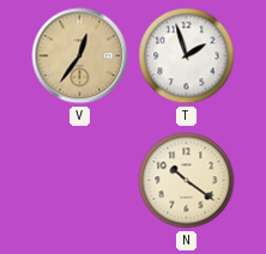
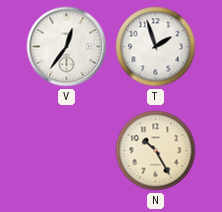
V dial: champagne -> white
N: 10:21 -> 10:25
